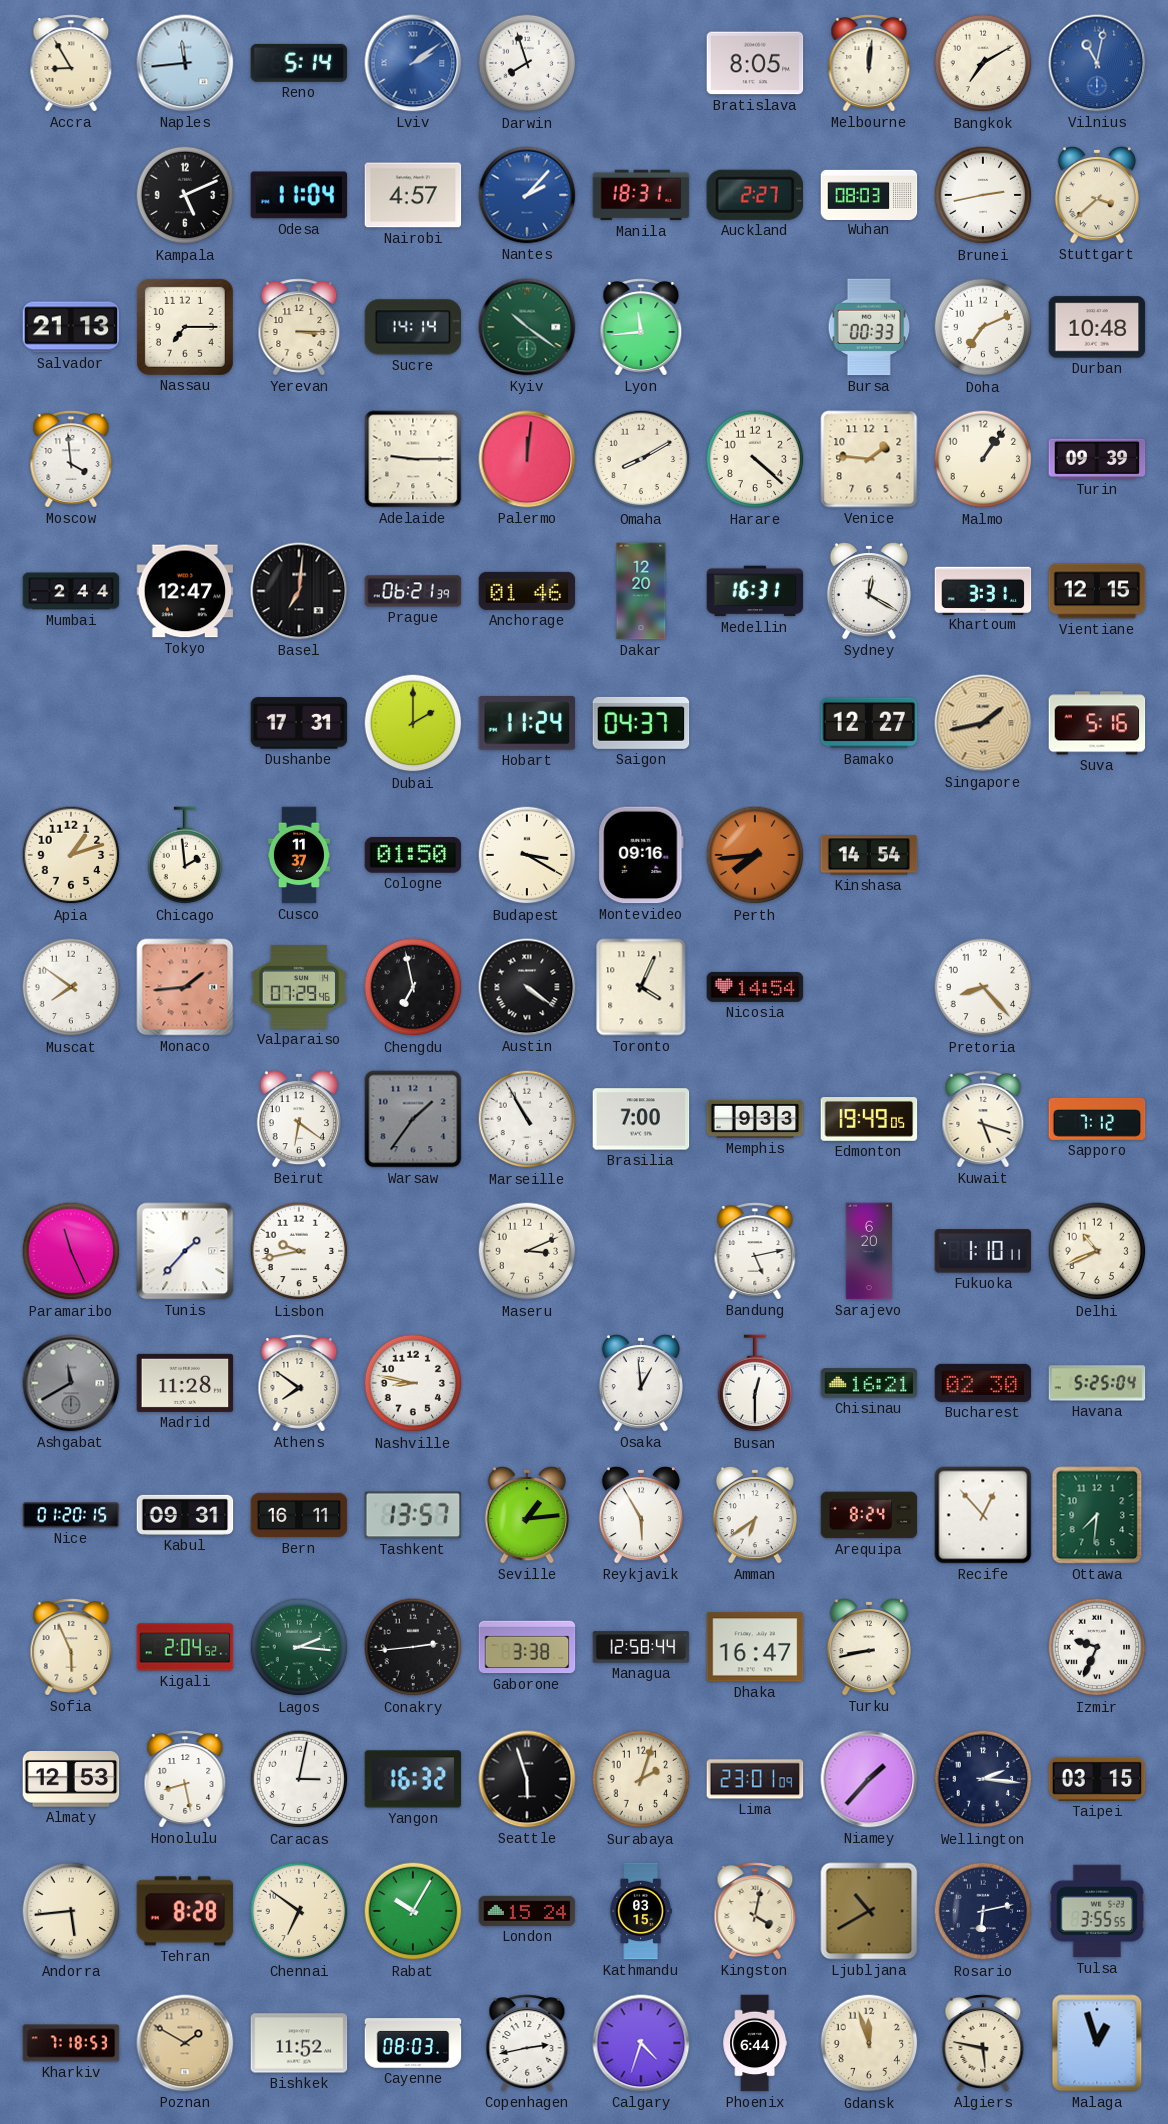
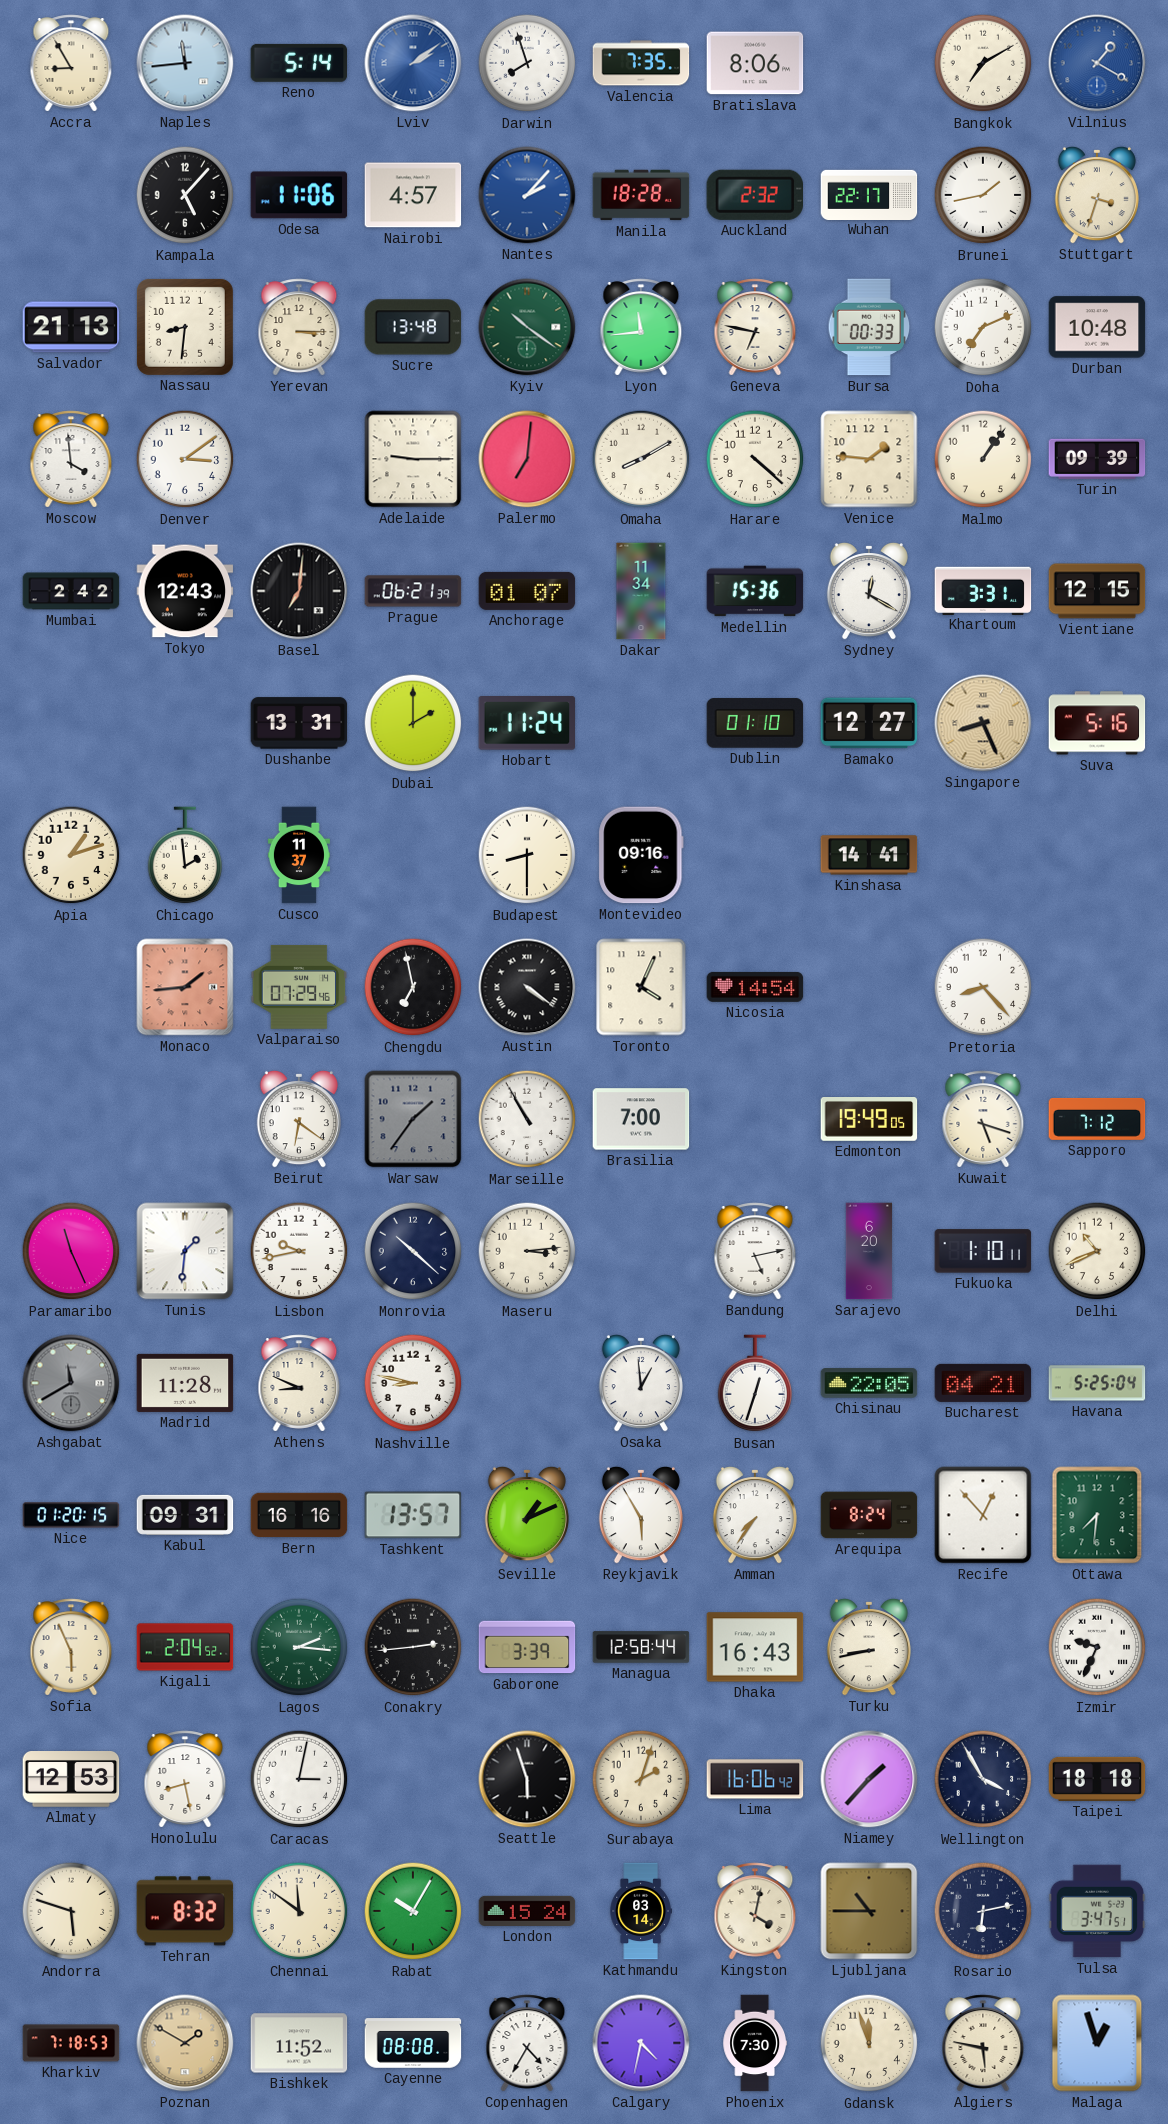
Valencia: none -> 7:35
Bratislava: 8:05 -> 8:06
Melbourne: 12:01 -> none
Vilnius: 11:02 -> 1:20
Kampala: 5:11 -> 5:07
Odesa: 11:04 -> 11:06
Manila: 18:31 -> 18:28
Auckland: 2:27 -> 2:32
Wuhan: 08:03 -> 22:17
Brunei: 2:43 -> 1:43
Stuttgart: 3:38 -> 3:33
Nassau: 7:15 -> 8:31
Sucre: 14:14 -> 13:48
Geneva: none -> 6:47
Denver: none -> 3:09
Palermo: 12:01 -> 7:01
Mumbai: 2:44 -> 2:42
Tokyo: 12:47 -> 12:43
Anchorage: 01:46 -> 01:07
Dakar: 12:20 -> 11:34
Medellin: 16:31 -> 15:36
Dushanbe: 17:31 -> 13:31
Saigon: 04:37 -> none
Dublin: none -> 01:10
Singapore: 1:43 -> 8:26
Cologne: 01:50 -> none
Budapest: 3:20 -> 8:30
Perth: 7:44 -> none
Kinshasa: 14:54 -> 14:41
Muscat: 7:51 -> none
Memphis: 9:33 -> none
Tunis: 1:37 -> 1:31
Monrovia: none -> 10:22
Maseru: 3:11 -> 3:14
Athens: 7:51 -> 8:49
Busan: 12:30 -> 12:33
Chisinau: 16:21 -> 22:05
Bucharest: 02:30 -> 04:21
Bern: 16:11 -> 16:16
Seville: 1:14 -> 1:11
Amman: 6:39 -> 7:36
Gaborone: 3:38 -> 3:39
Dhaka: 16:47 -> 16:43
Yangon: 16:32 -> none
Lima: 23:01 -> 16:06
Wellington: 2:16 -> 3:55
Taipei: 03:15 -> 18:18
Andorra: 5:44 -> 5:48
Tehran: 8:28 -> 8:32
Chennai: 6:51 -> 11:51
Kathmandu: 03:15 -> 03:14
Ljubljana: 10:40 -> 10:45
Tulsa: 3:55 -> 3:47
Cayenne: 08:03 -> 08:08
Copenhagen: 2:43 -> 4:35
Calgary: 4:33 -> 4:32
Phoenix: 6:44 -> 7:30
